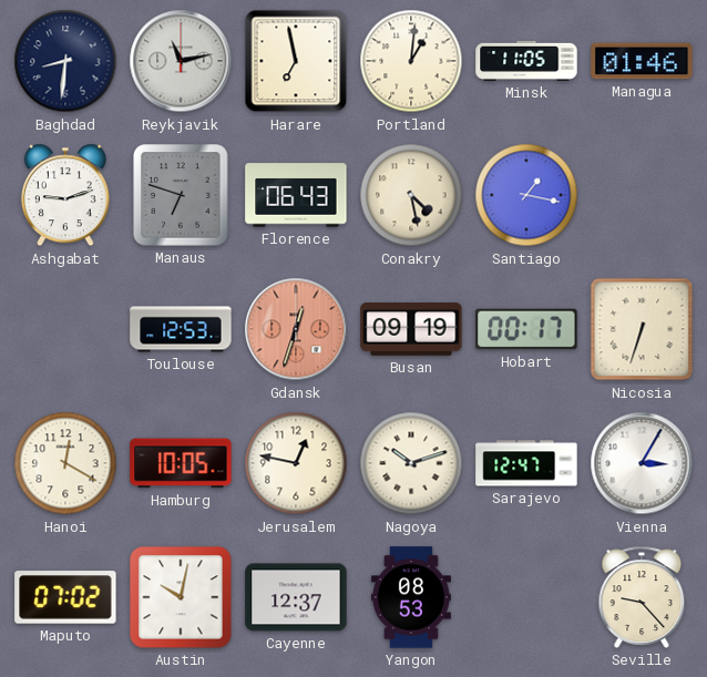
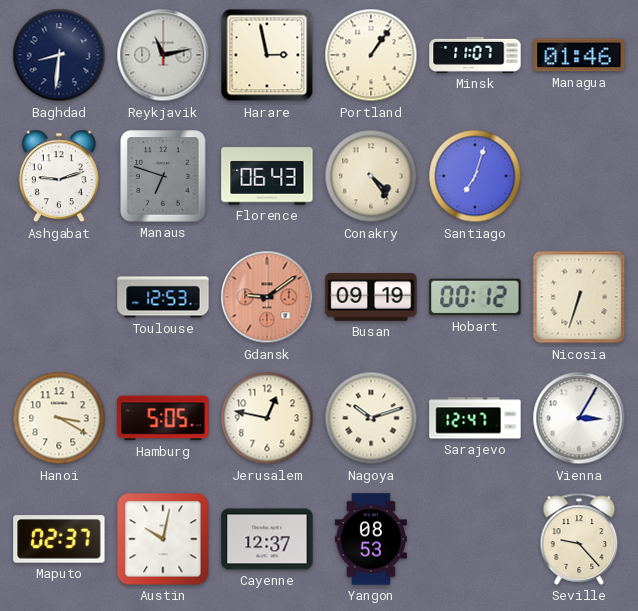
Harare: 6:58 -> 2:58
Portland: 1:01 -> 1:06
Minsk: 11:05 -> 11:07
Conakry: 4:28 -> 4:24
Santiago: 1:17 -> 7:03
Gdansk: 12:33 -> 9:09
Hobart: 00:17 -> 00:12
Hanoi: 12:20 -> 3:20
Hamburg: 10:05 -> 5:05
Maputo: 07:02 -> 02:37
